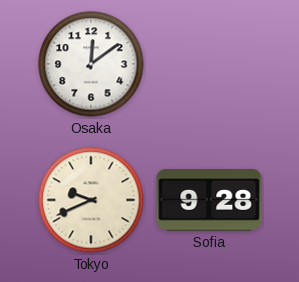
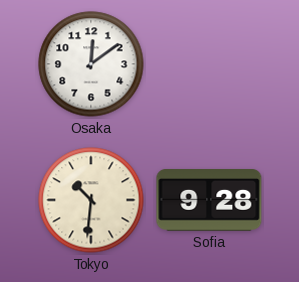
Tokyo: 9:41 -> 10:31
